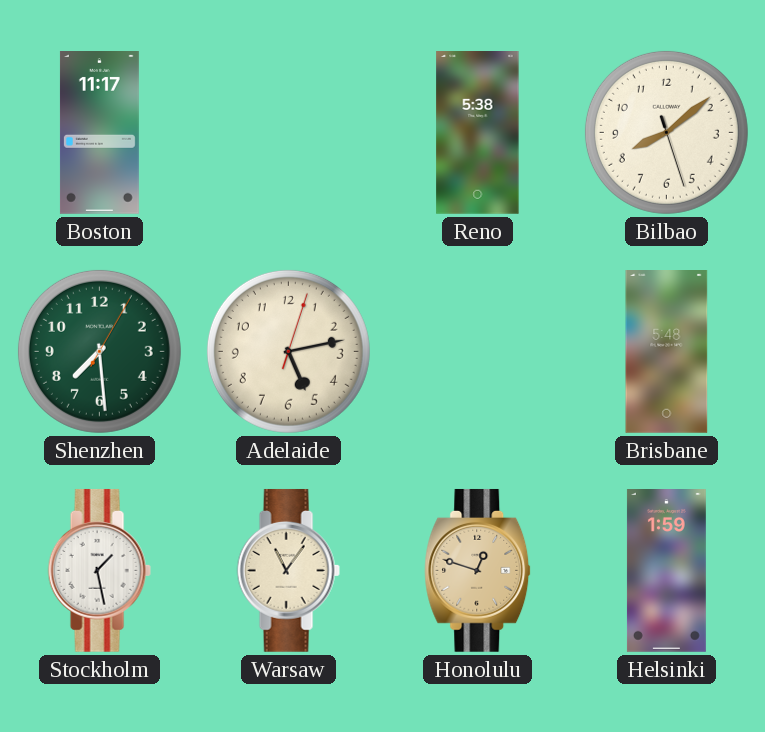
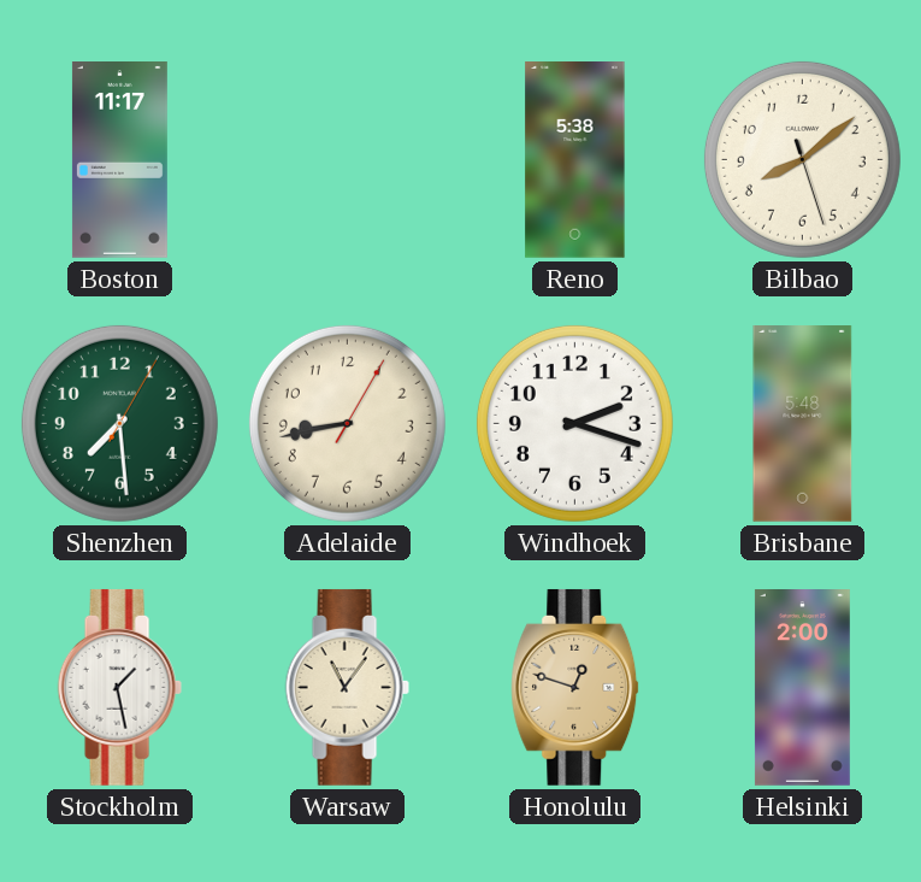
Adelaide: 5:13 -> 8:43
Windhoek: none -> 2:18
Helsinki: 1:59 -> 2:00
